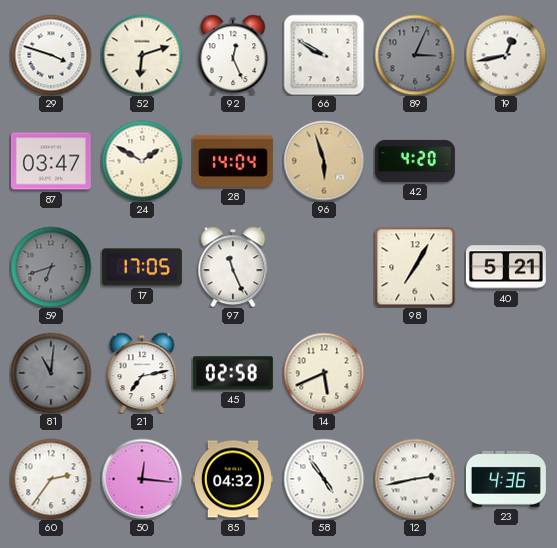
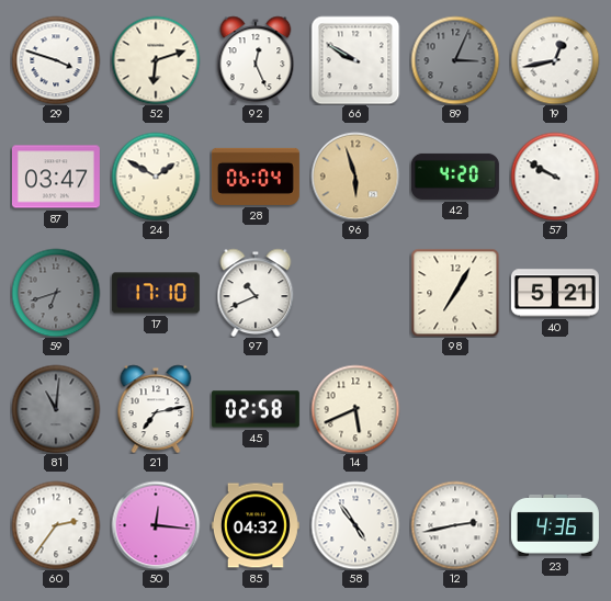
28: 14:04 -> 06:04
57: none -> 9:50
17: 17:05 -> 17:10
97: 11:26 -> 10:41
